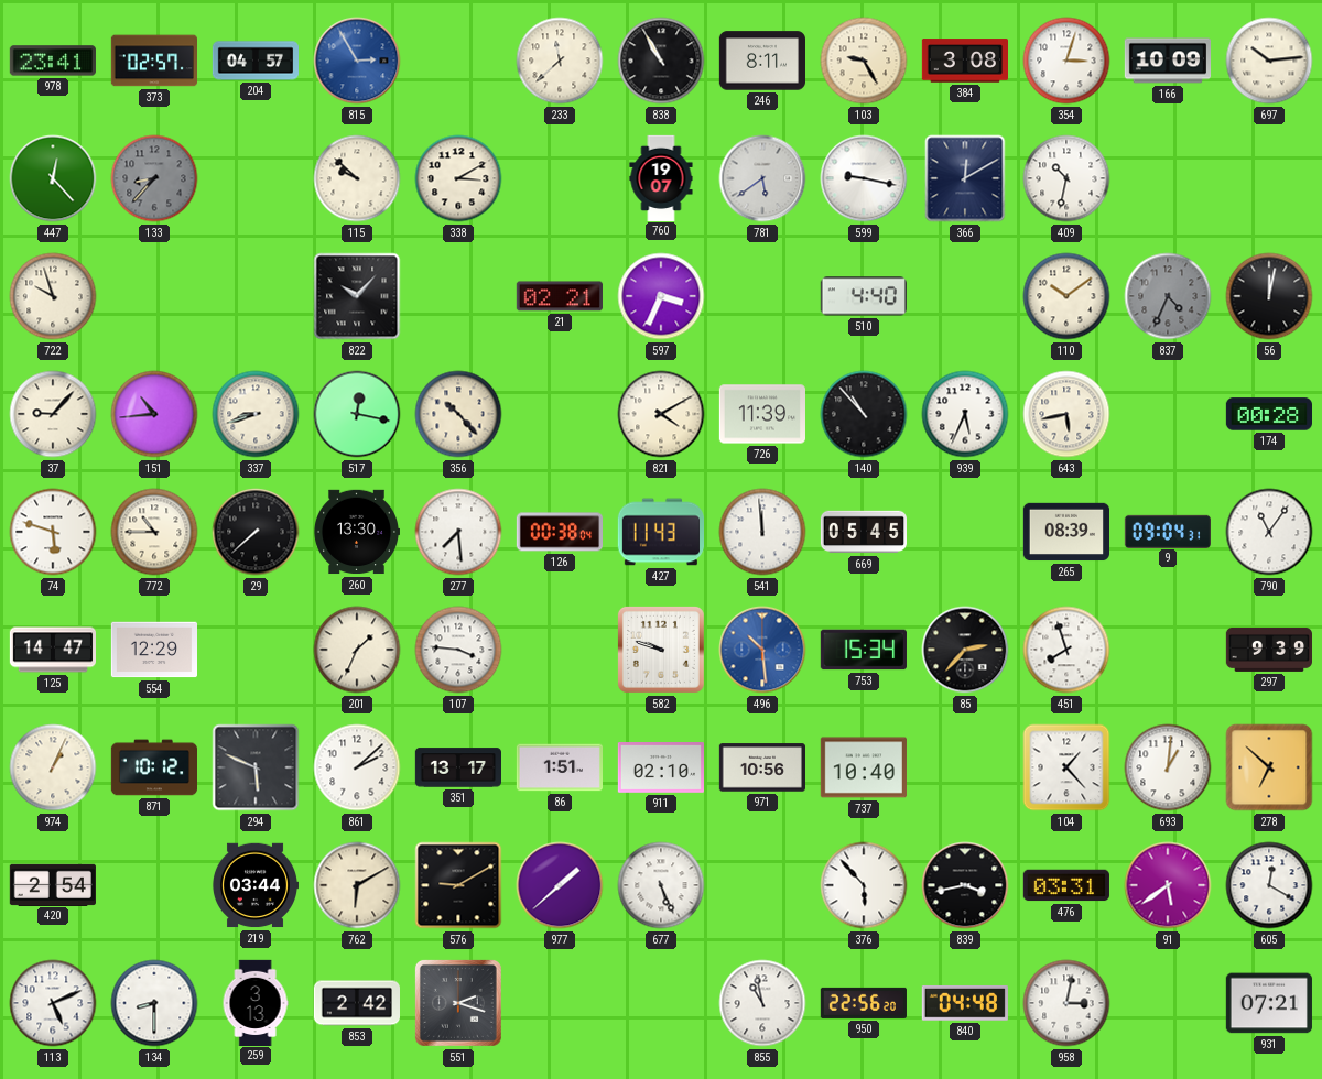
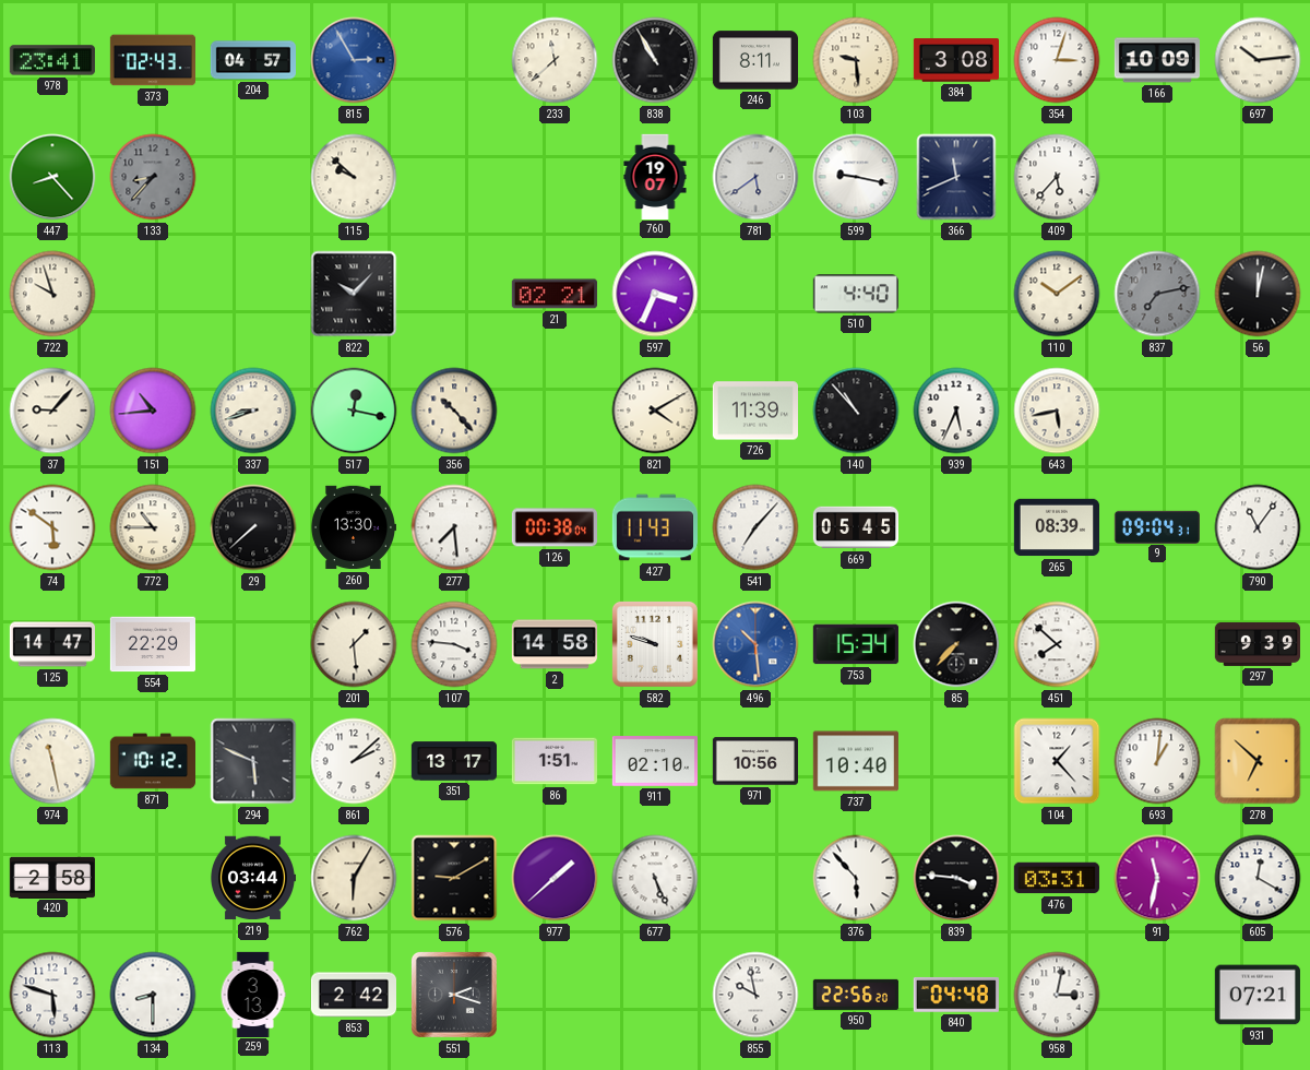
373: 02:57 -> 02:43
103: 9:25 -> 9:29
447: 12:23 -> 8:23
338: 3:10 -> none
366: 12:10 -> 11:41
409: 10:32 -> 5:37
837: 4:34 -> 7:13
174: 00:28 -> none
74: 5:48 -> 5:51
541: 11:59 -> 7:07
554: 12:29 -> 22:29
201: 1:34 -> 1:29
2: none -> 14:58
85: 2:37 -> 7:37
451: 7:57 -> 7:52
974: 1:04 -> 11:28
420: 2:54 -> 2:58
762: 6:10 -> 6:05
839: 3:43 -> 3:46
91: 5:39 -> 11:32
113: 5:11 -> 5:48
855: 10:58 -> 9:58
